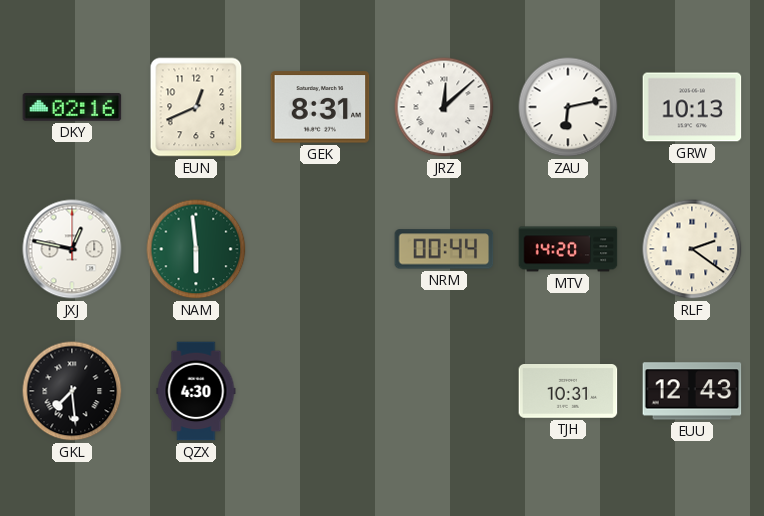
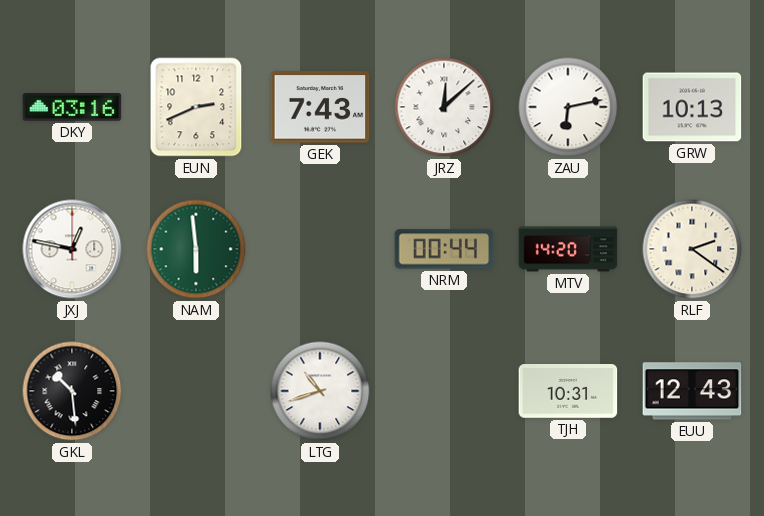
DKY: 02:16 -> 03:16
EUN: 12:41 -> 2:41
GEK: 8:31 -> 7:43
GKL: 7:29 -> 10:29
QZX: 4:30 -> none
LTG: none -> 10:42
